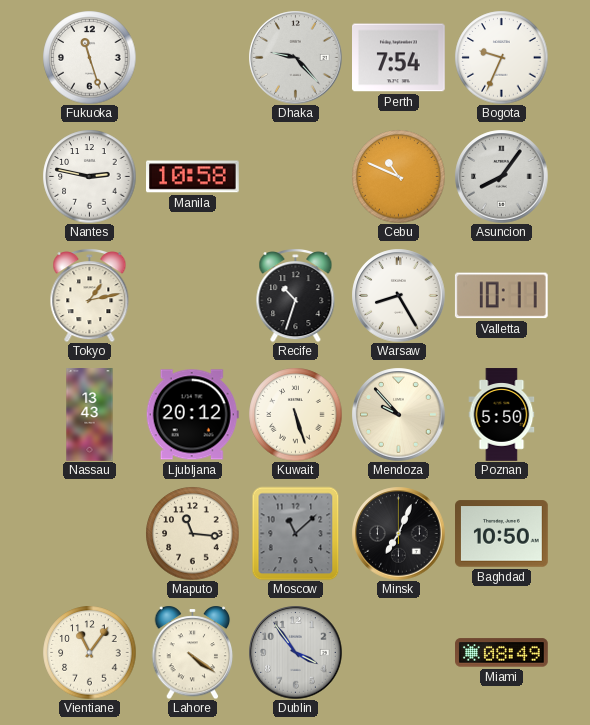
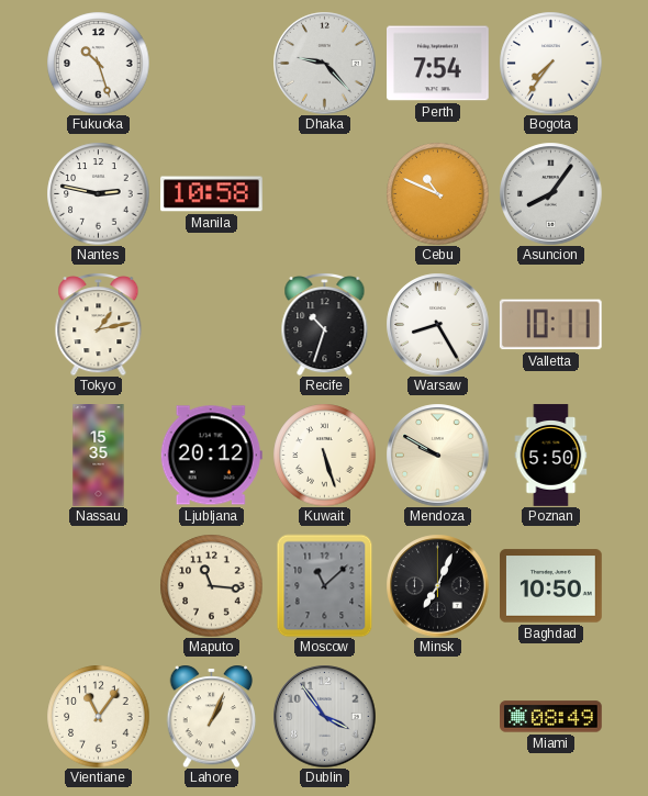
Fukuoka: 11:27 -> 10:27
Bogota: 9:34 -> 7:36
Nassau: 13:43 -> 15:35
Mendoza: 9:53 -> 9:50
Lahore: 4:21 -> 1:04
